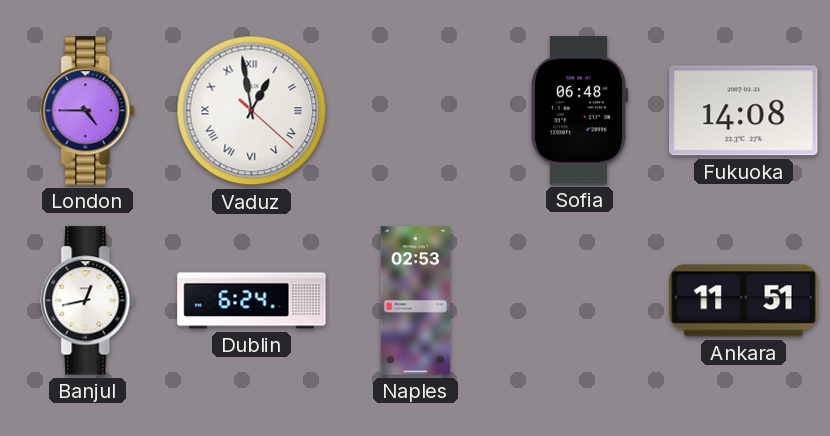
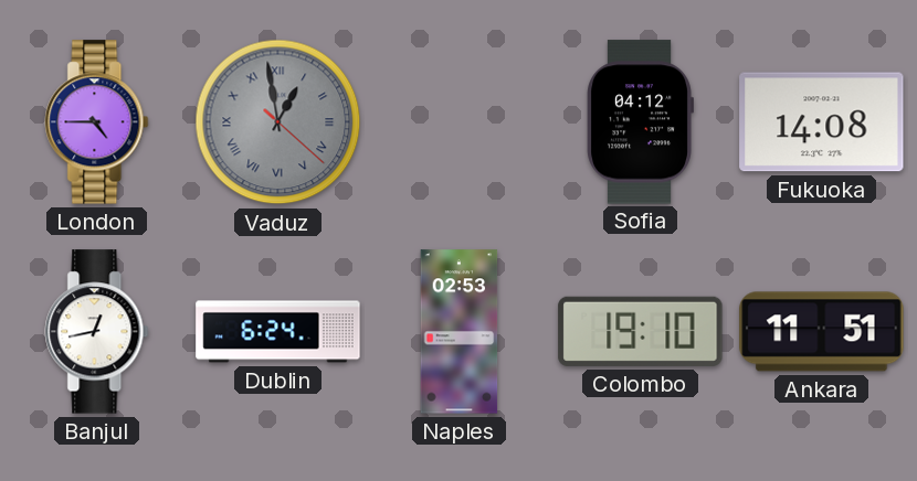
Vaduz dial: white -> grey
Sofia: 06:48 -> 04:12
Colombo: none -> 19:10
